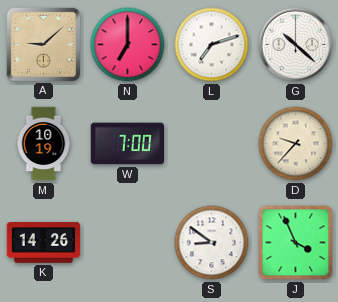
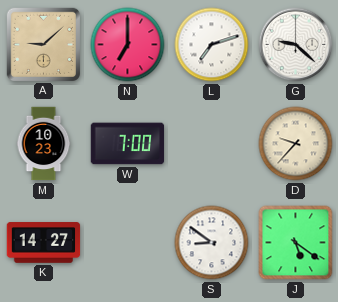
G: 10:22 -> 9:22
M: 10:19 -> 10:23
K: 14:26 -> 14:27
J: 3:56 -> 5:21
